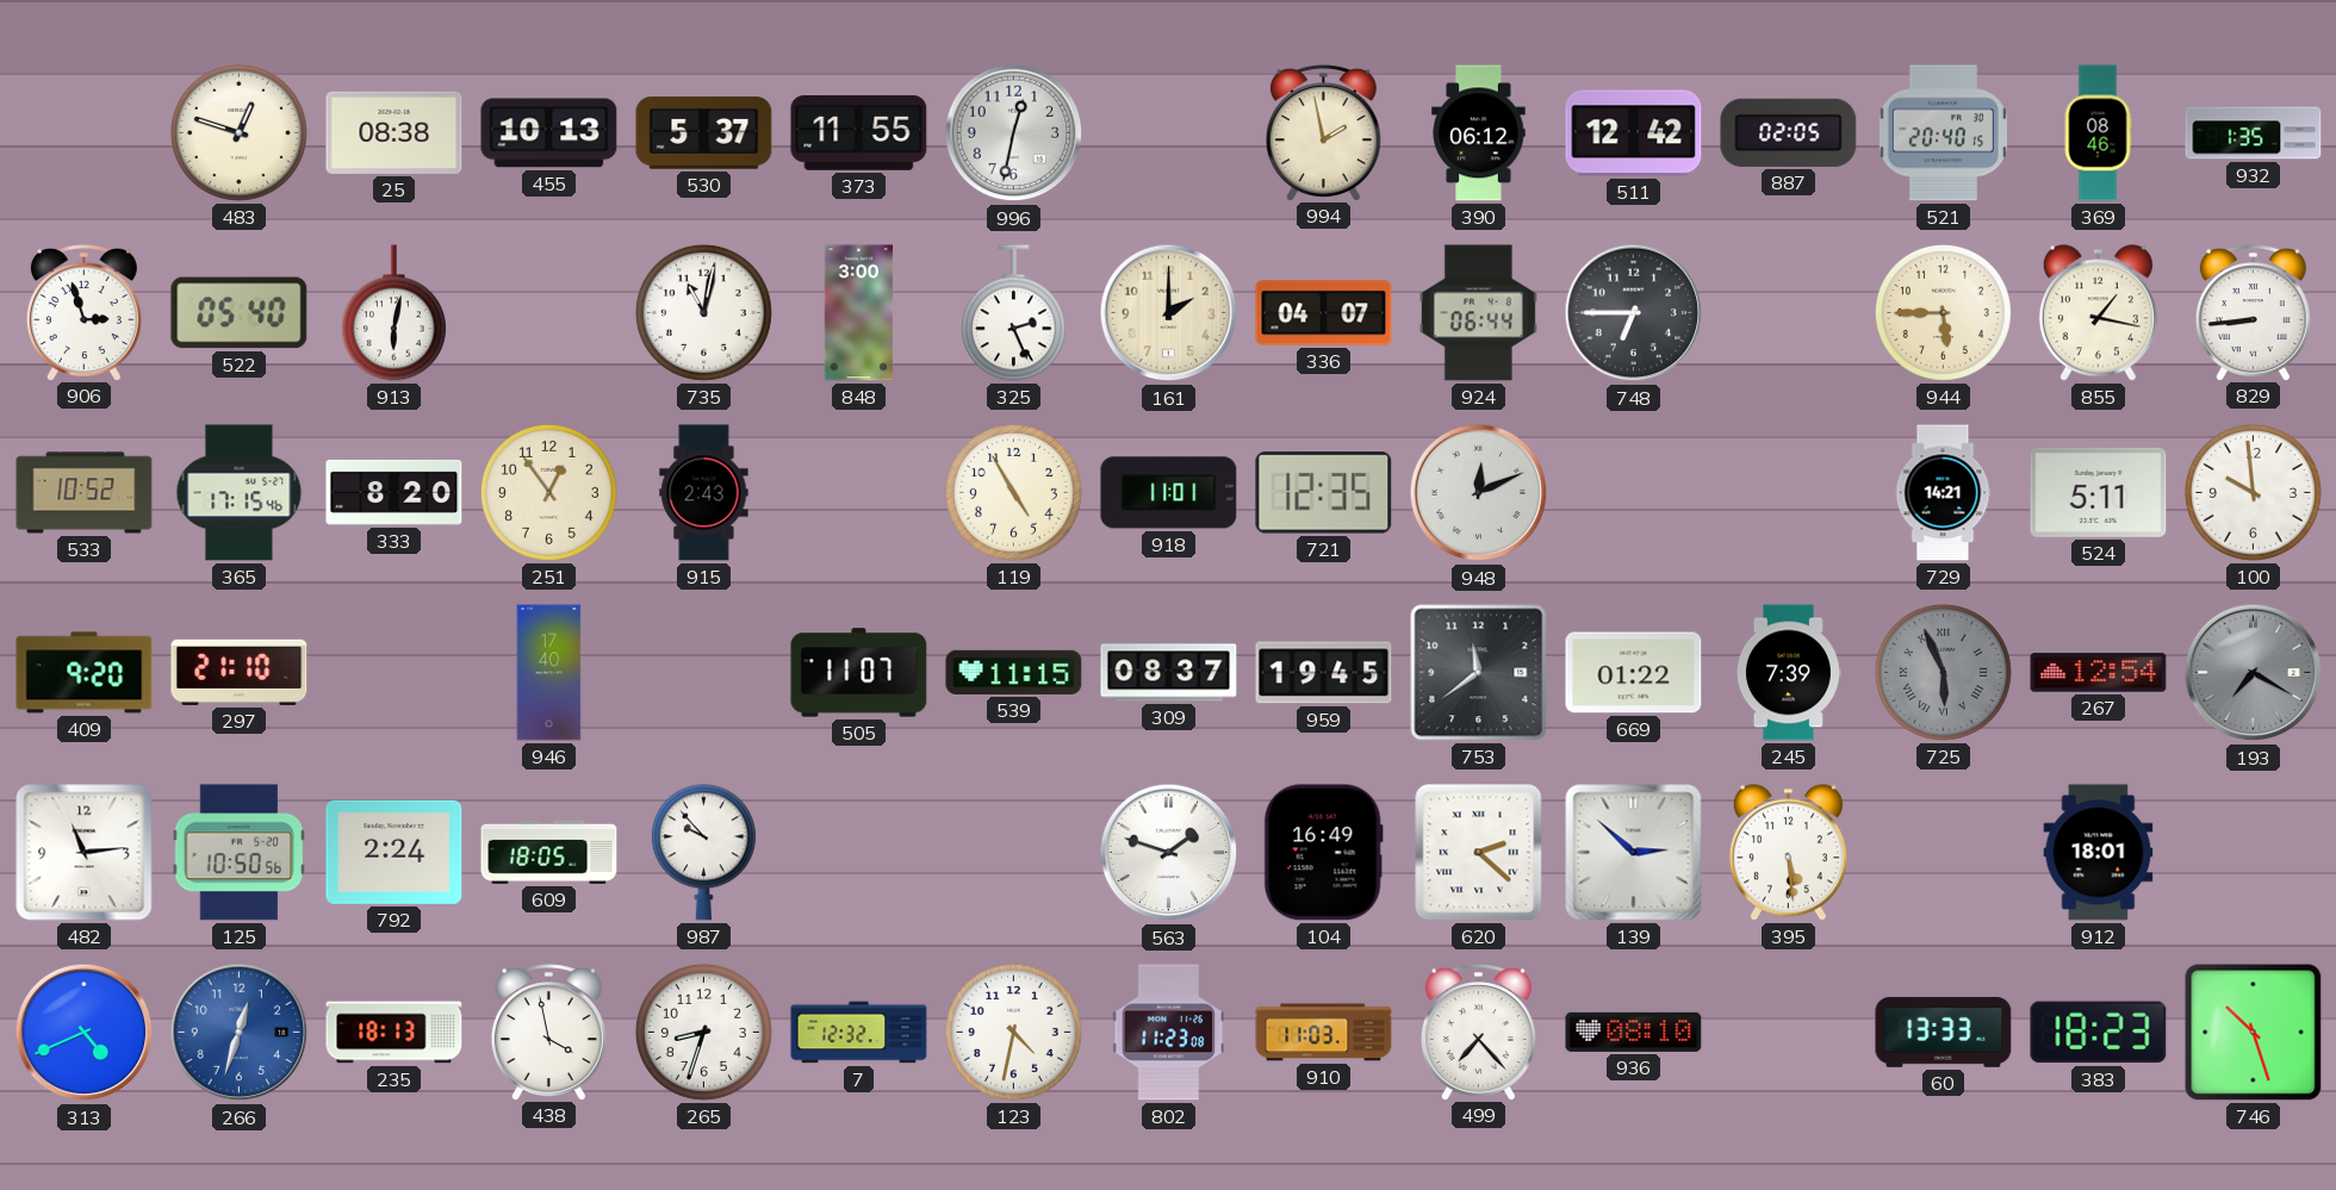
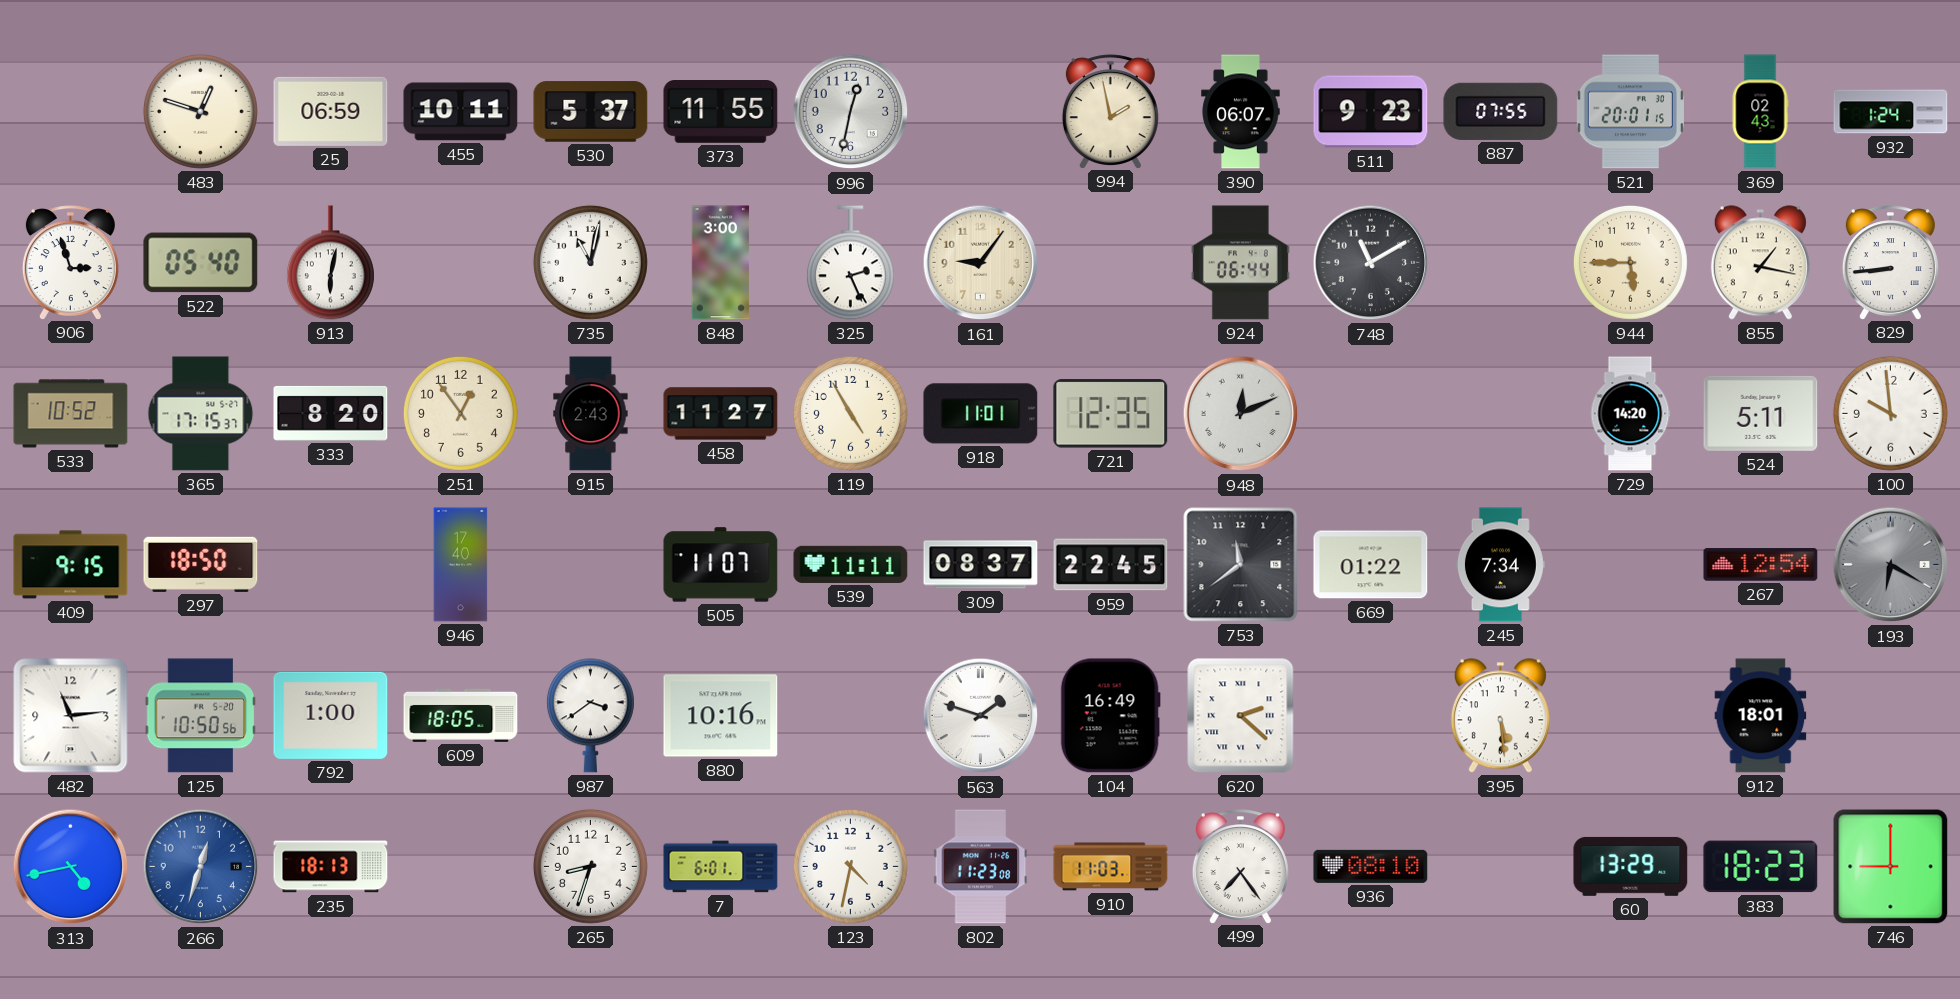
25: 08:38 -> 06:59
455: 10:13 -> 10:11
390: 06:12 -> 06:07
511: 12:42 -> 9:23
887: 02:05 -> 07:55
521: 20:40 -> 20:01
369: 08:46 -> 02:43
932: 1:35 -> 1:24
161: 2:00 -> 9:06
336: 04:07 -> none
748: 6:45 -> 11:10
365: 17:15:46 -> 17:15:37
458: none -> 11:27
729: 14:21 -> 14:20
409: 9:20 -> 9:15
297: 21:10 -> 18:50
539: 11:15 -> 11:11
959: 19:45 -> 22:45
245: 7:39 -> 7:34
725: 5:56 -> none
193: 7:20 -> 6:20
792: 2:24 -> 1:00
987: 9:53 -> 3:39
880: none -> 10:16
139: 2:52 -> none
313: 4:41 -> 4:43
438: 3:58 -> none
7: 12:32 -> 6:01
499: 7:23 -> 7:24
60: 13:33 -> 13:29
746: 10:27 -> 9:00
